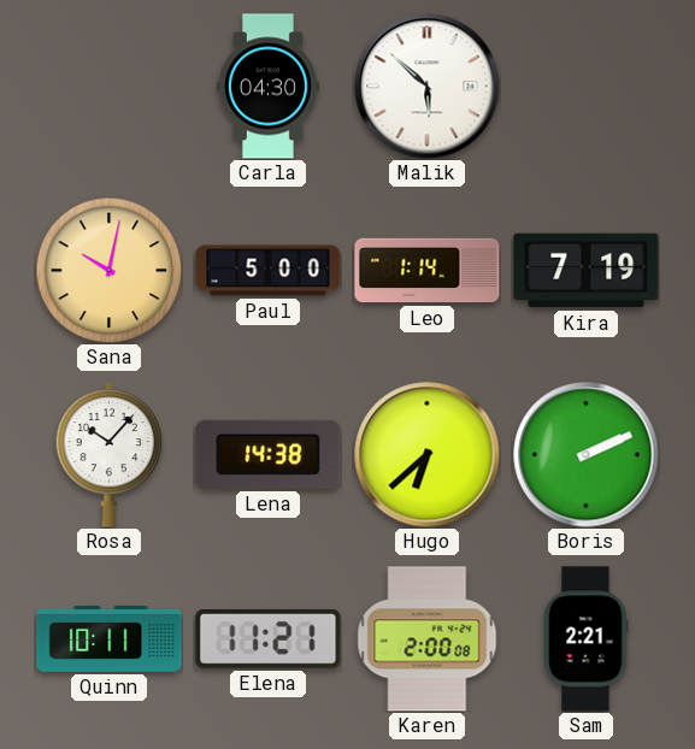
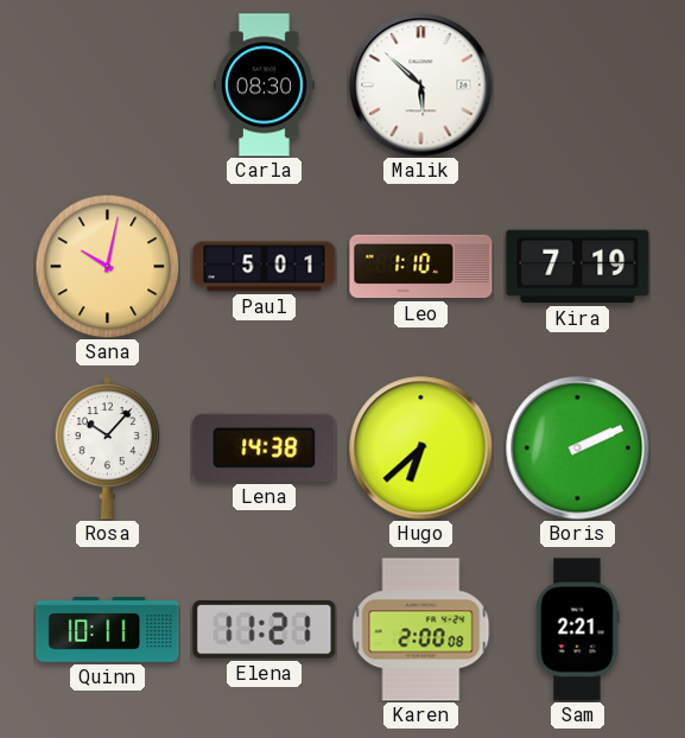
Carla: 04:30 -> 08:30
Paul: 5:00 -> 5:01
Leo: 1:14 -> 1:10
